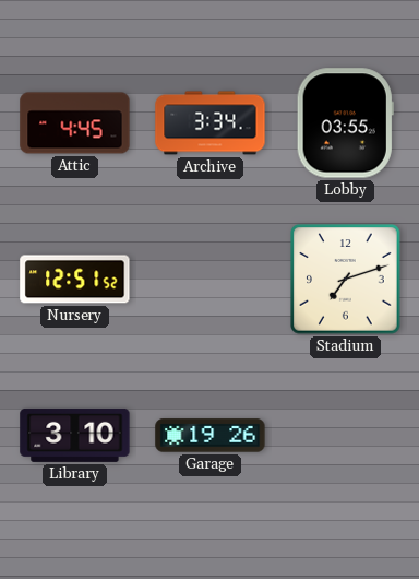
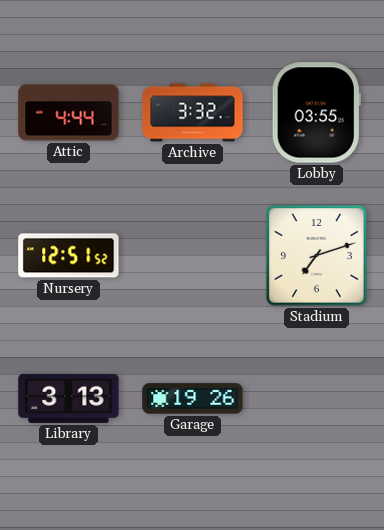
Attic: 4:45 -> 4:44
Archive: 3:34 -> 3:32
Library: 3:10 -> 3:13
